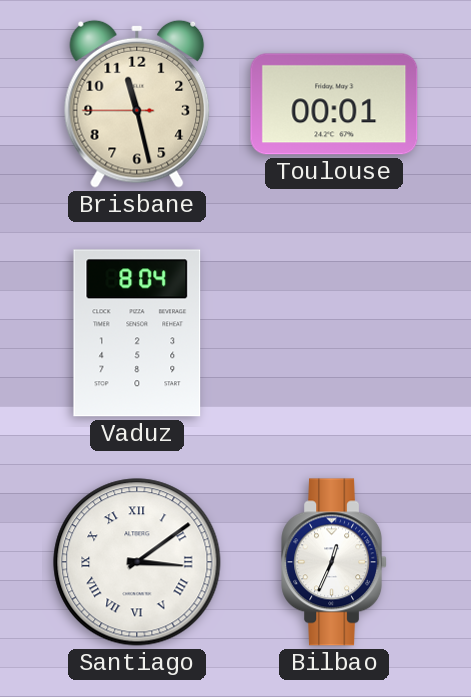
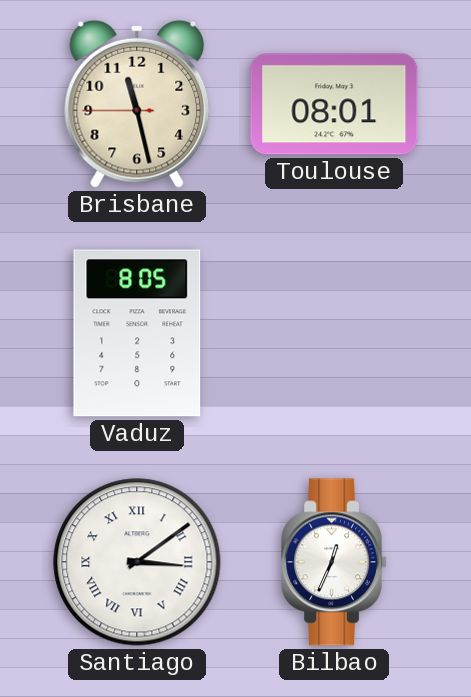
Toulouse: 00:01 -> 08:01
Vaduz: 8:04 -> 8:05
